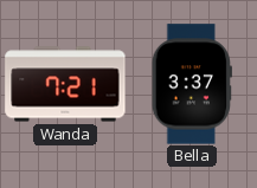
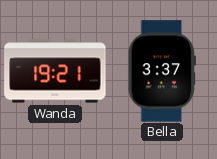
Wanda: 7:21 -> 19:21
